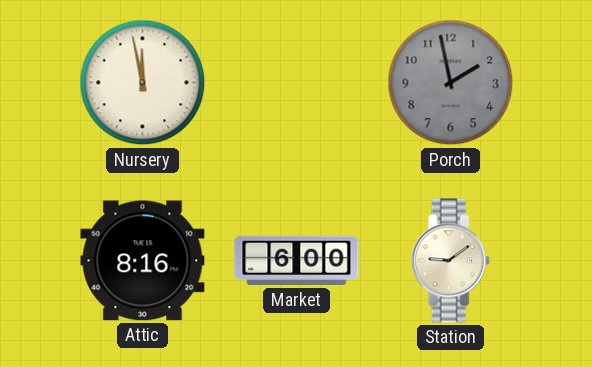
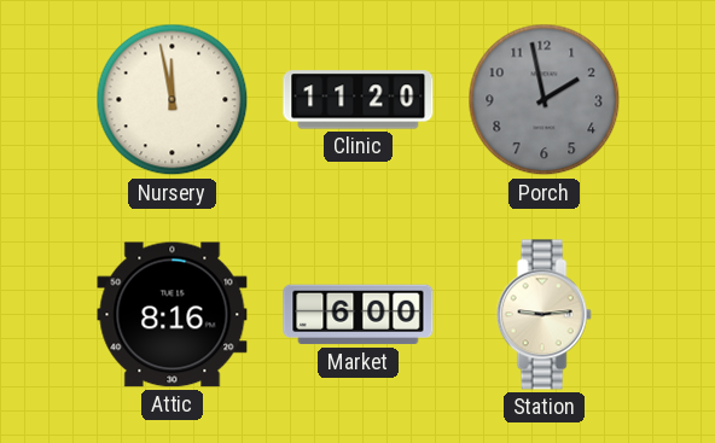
Clinic: none -> 11:20
Station: 9:09 -> 9:14
